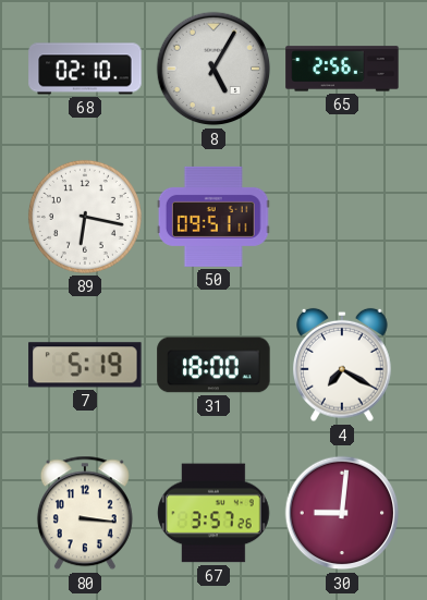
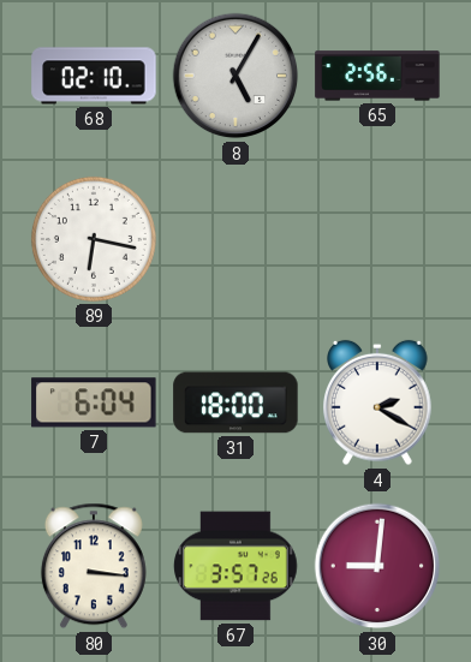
50: 09:51 -> none
7: 5:19 -> 6:04
4: 7:20 -> 2:20
